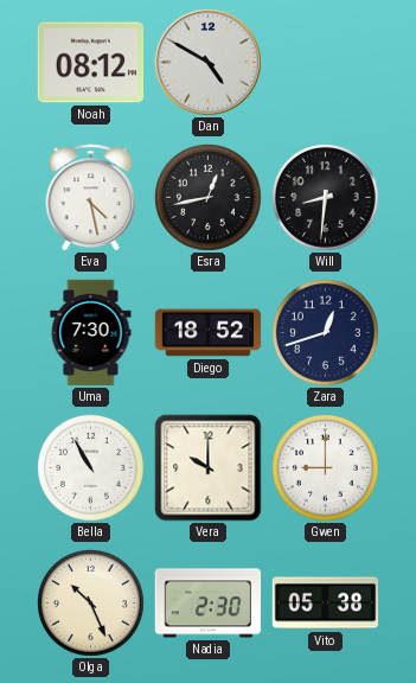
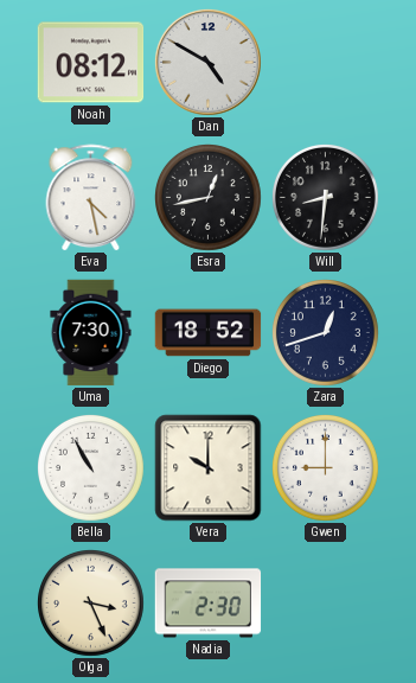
Olga: 10:26 -> 3:26
Vito: 05:38 -> none
